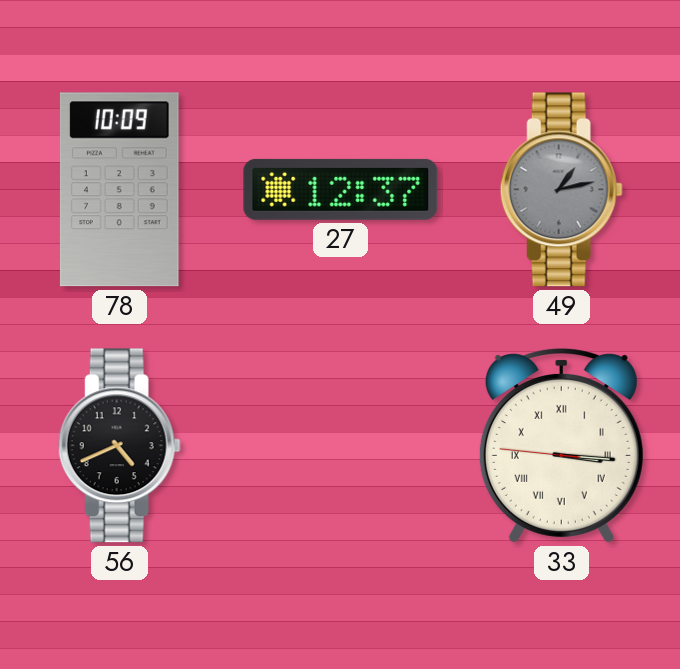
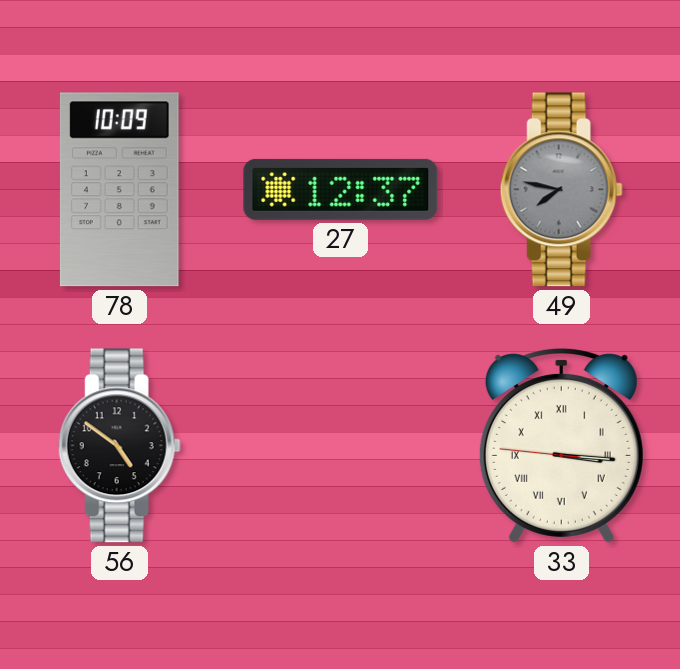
49: 1:13 -> 7:47
56: 4:41 -> 4:51
